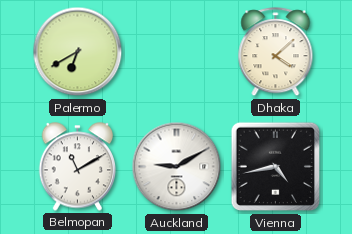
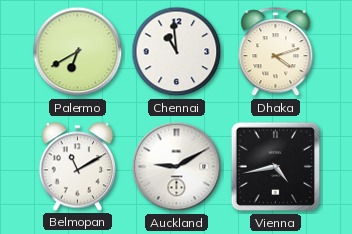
Chennai: none -> 10:59
Dhaka: 4:08 -> 4:12
